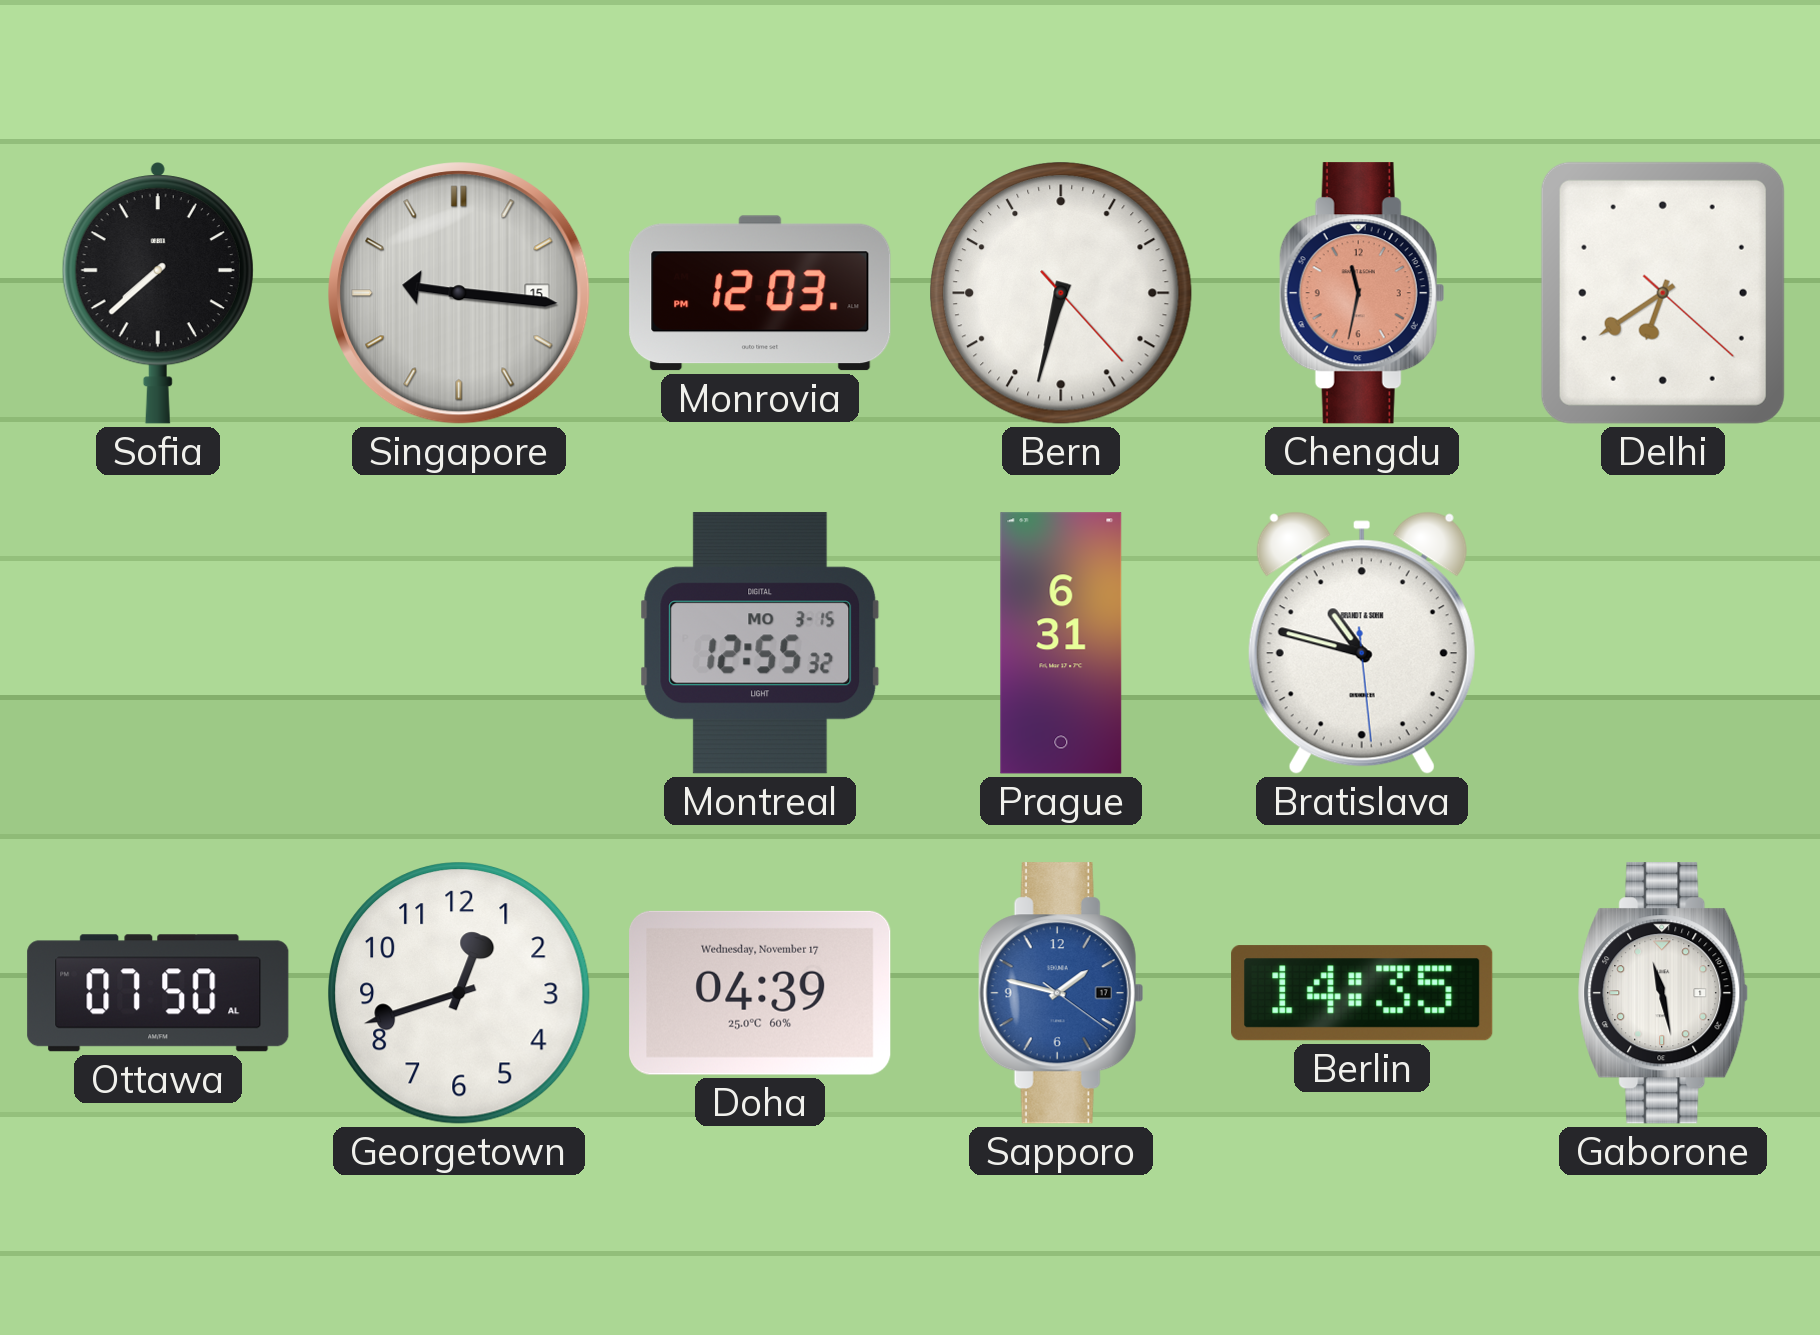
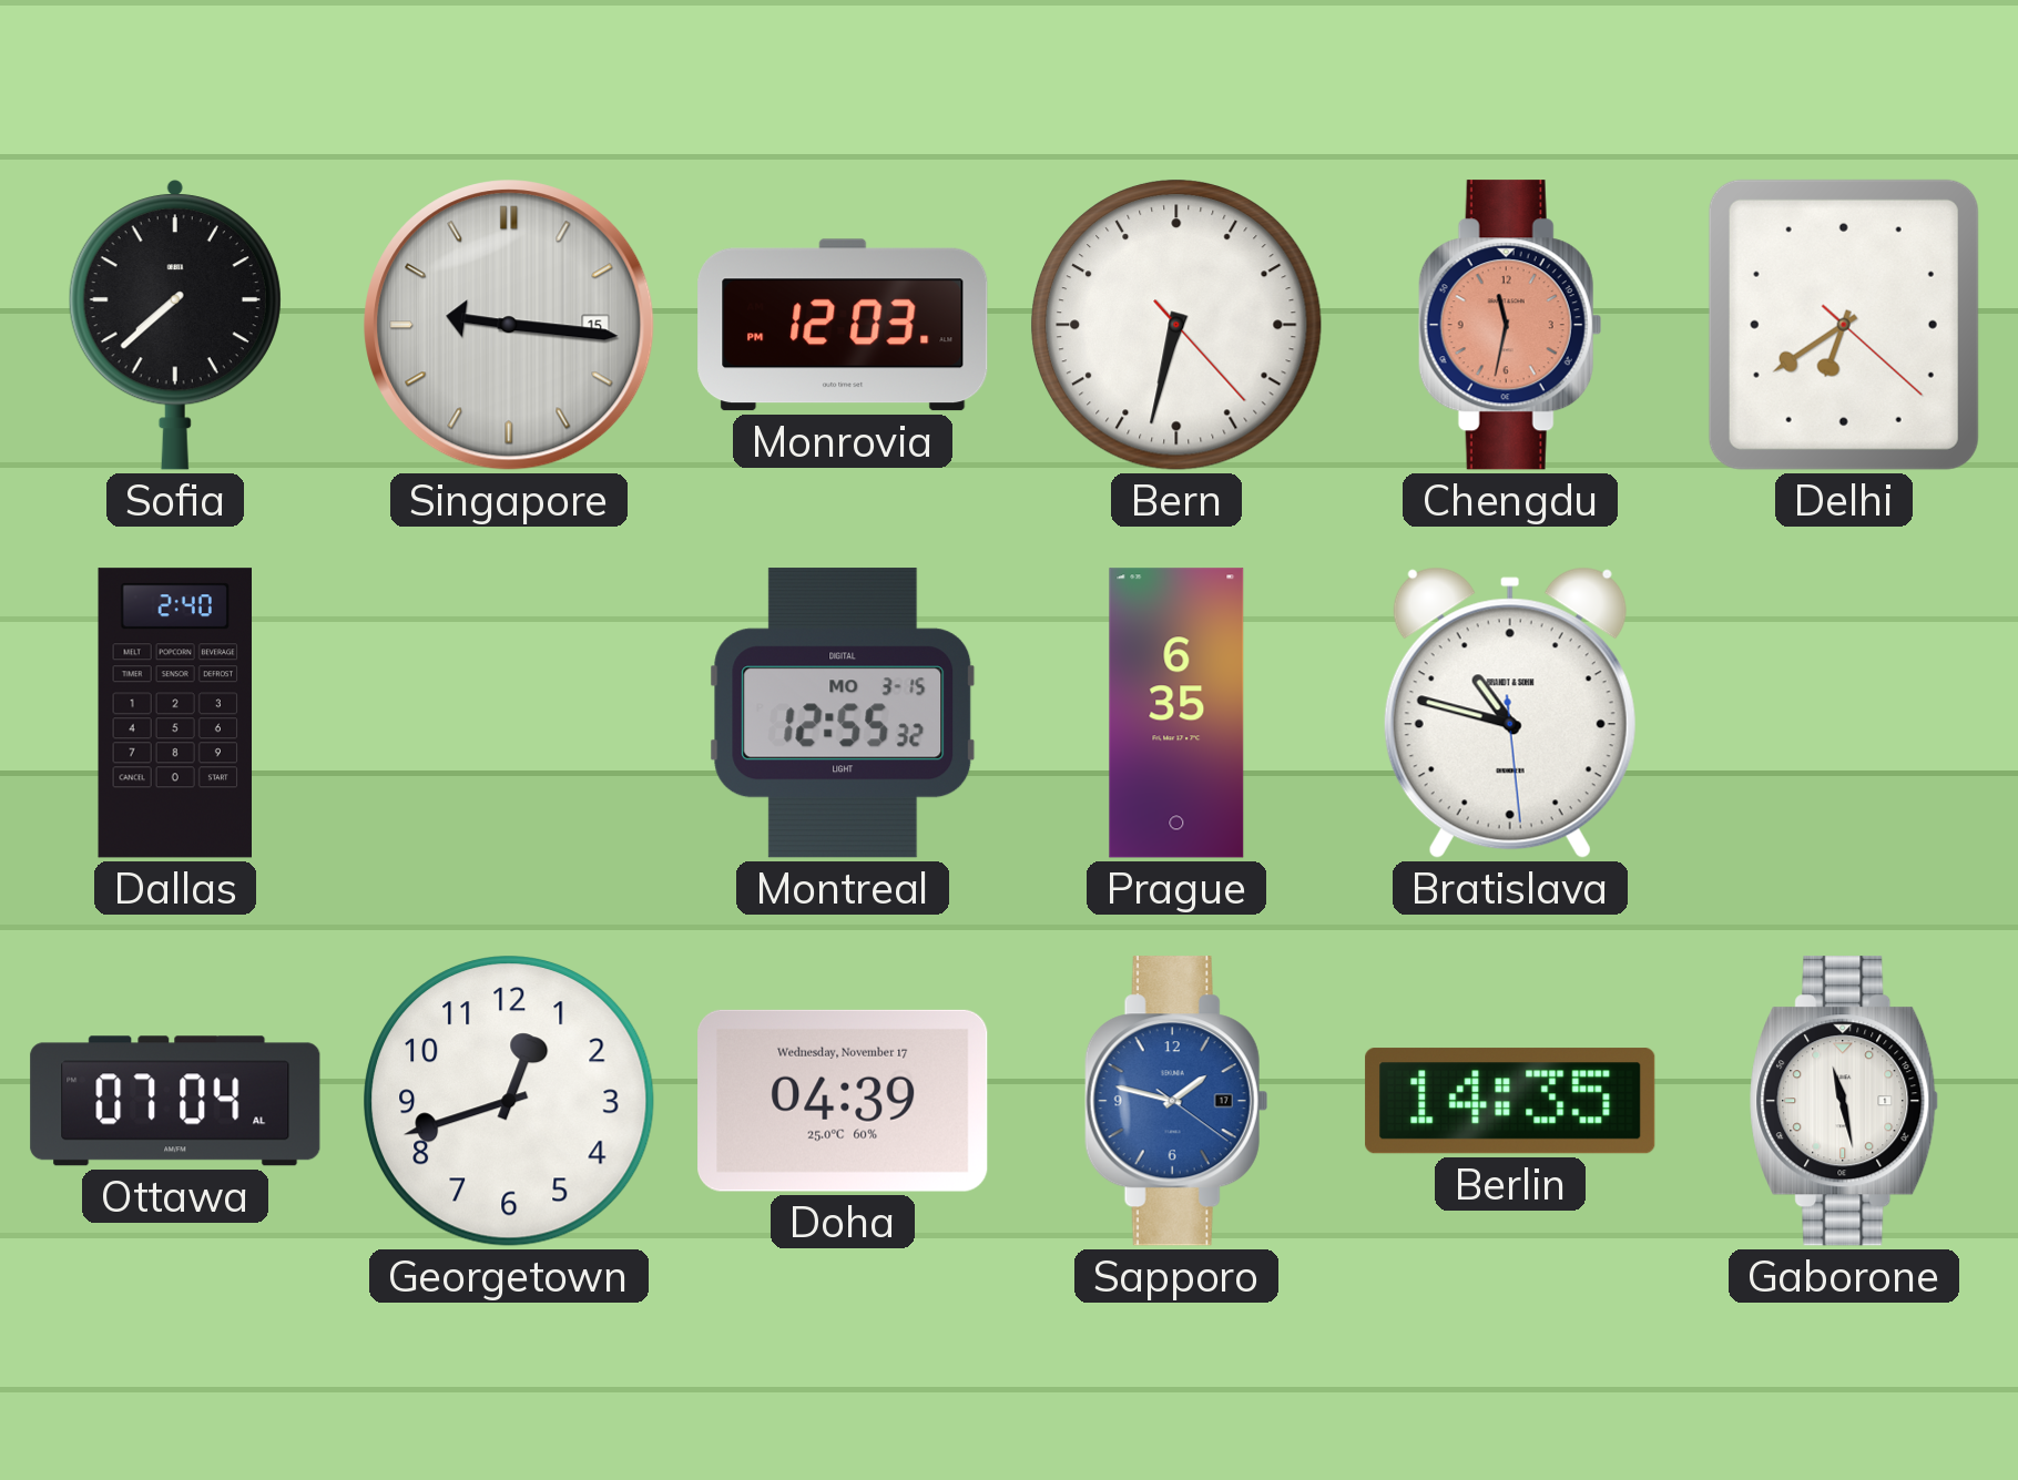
Dallas: none -> 2:40
Prague: 6:31 -> 6:35
Ottawa: 07:50 -> 07:04
